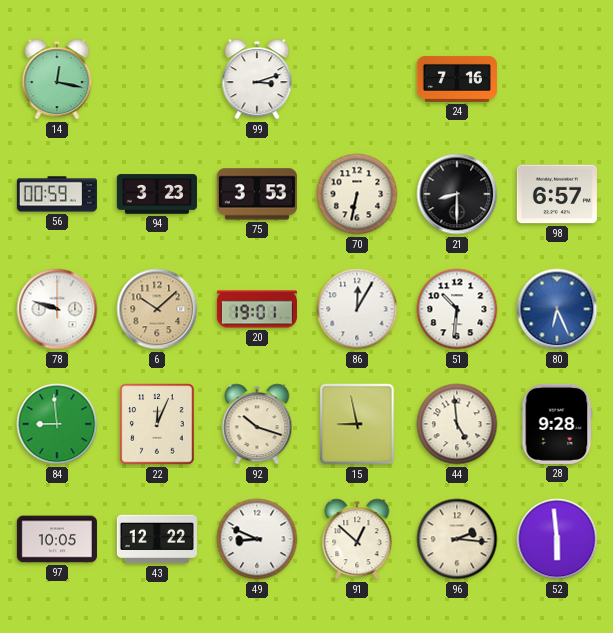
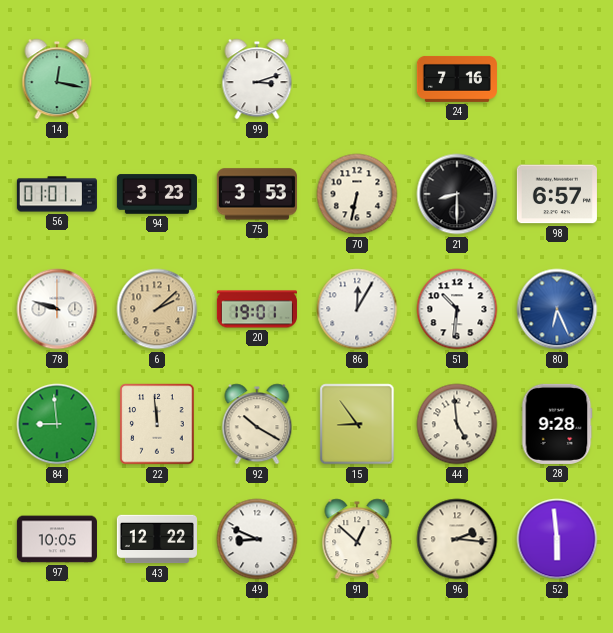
56: 00:59 -> 01:01
6: 10:08 -> 2:08
22: 12:04 -> 11:59
92: 10:18 -> 10:20
15: 8:58 -> 8:54
